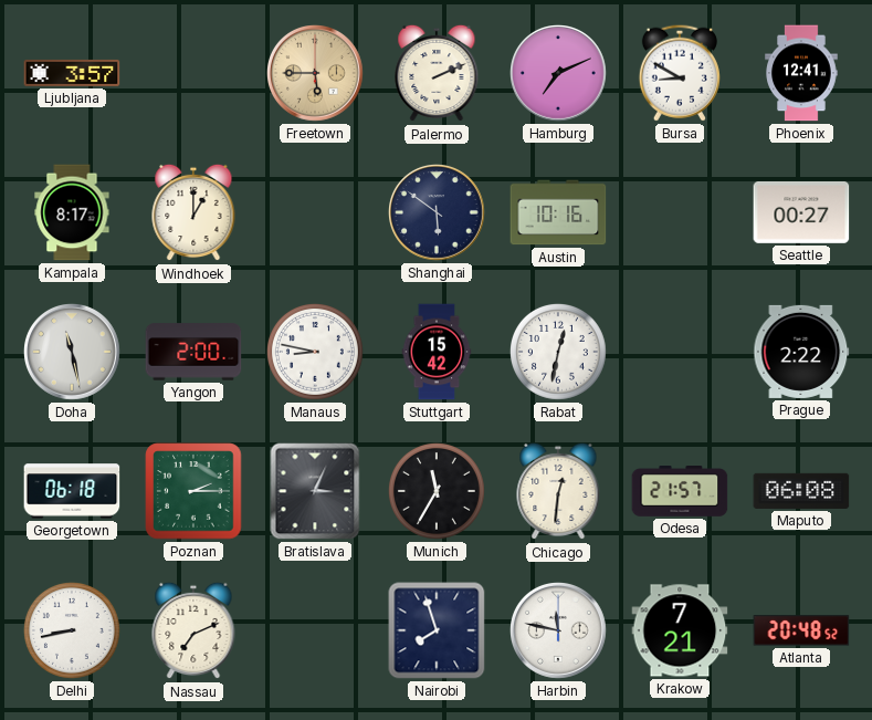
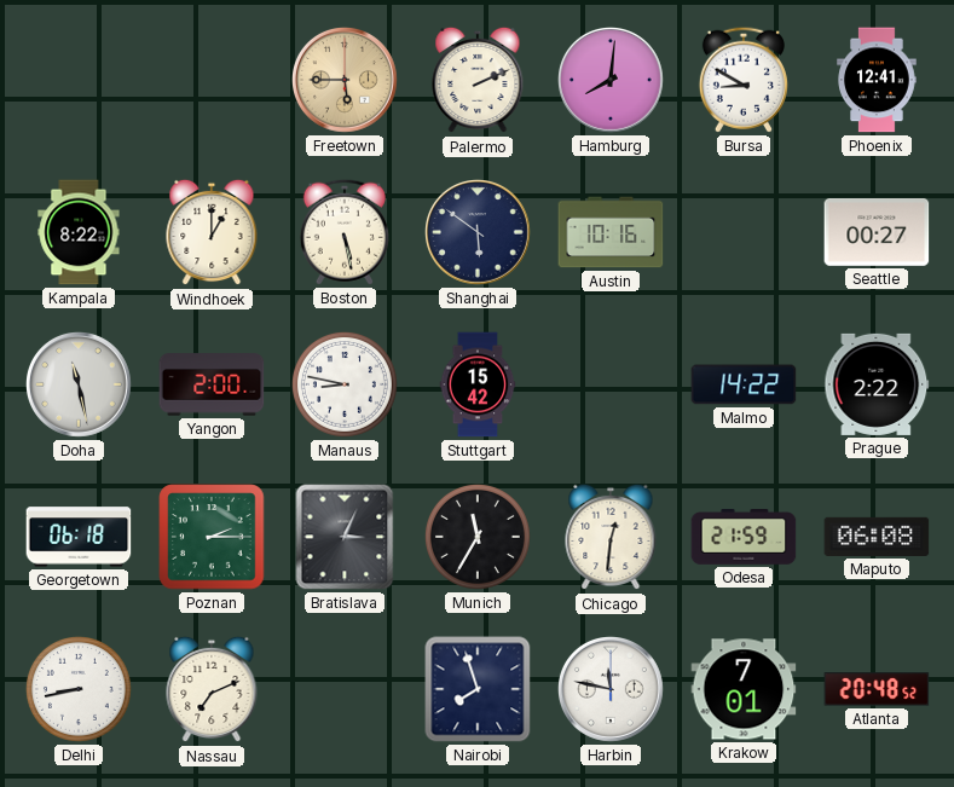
Ljubljana: 3:57 -> none
Hamburg: 7:11 -> 8:01
Kampala: 8:17 -> 8:22
Boston: none -> 5:28
Rabat: 12:32 -> none
Malmo: none -> 14:22
Odesa: 21:57 -> 21:59
Krakow: 7:21 -> 7:01
